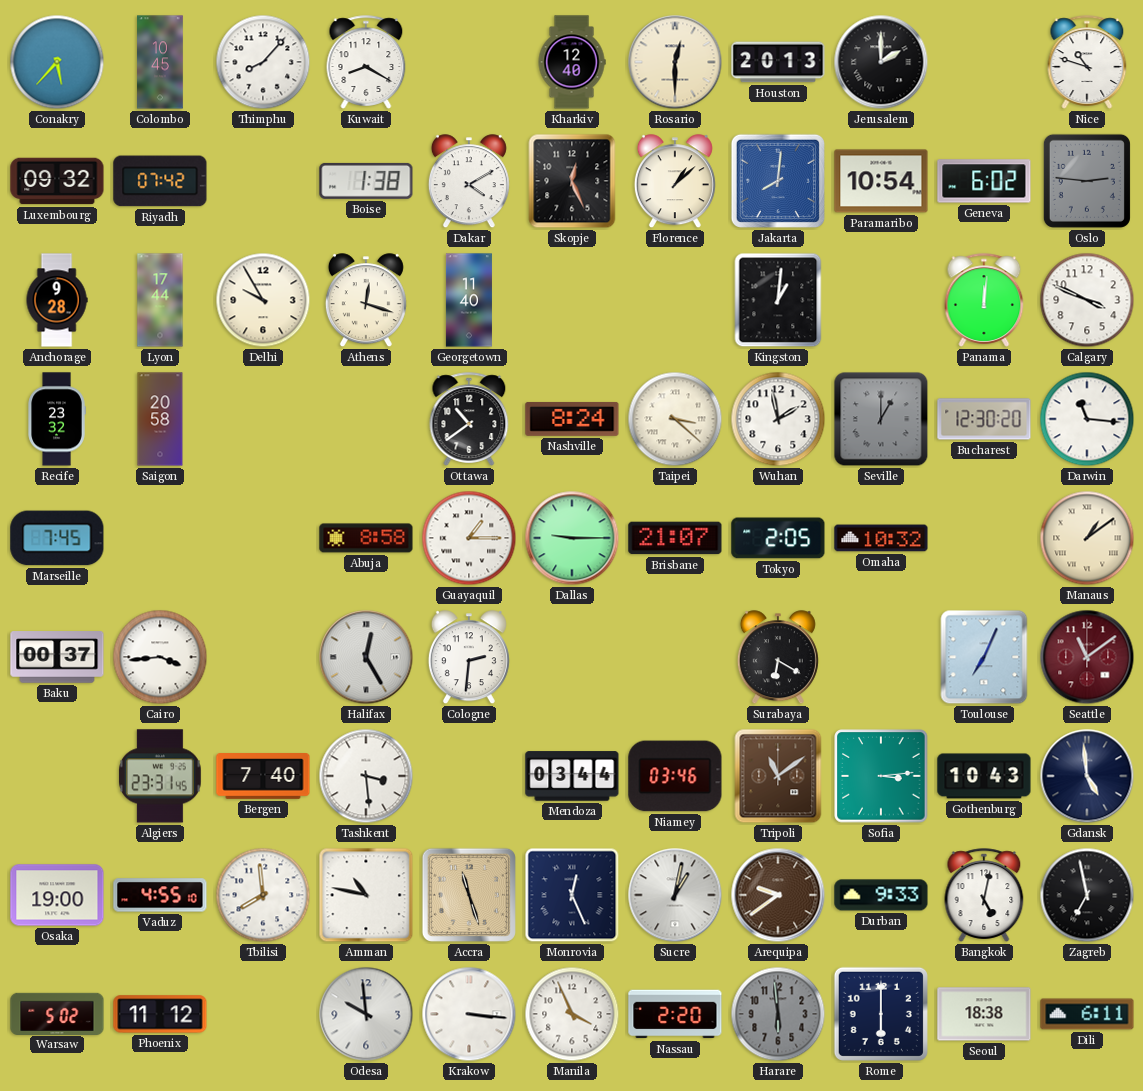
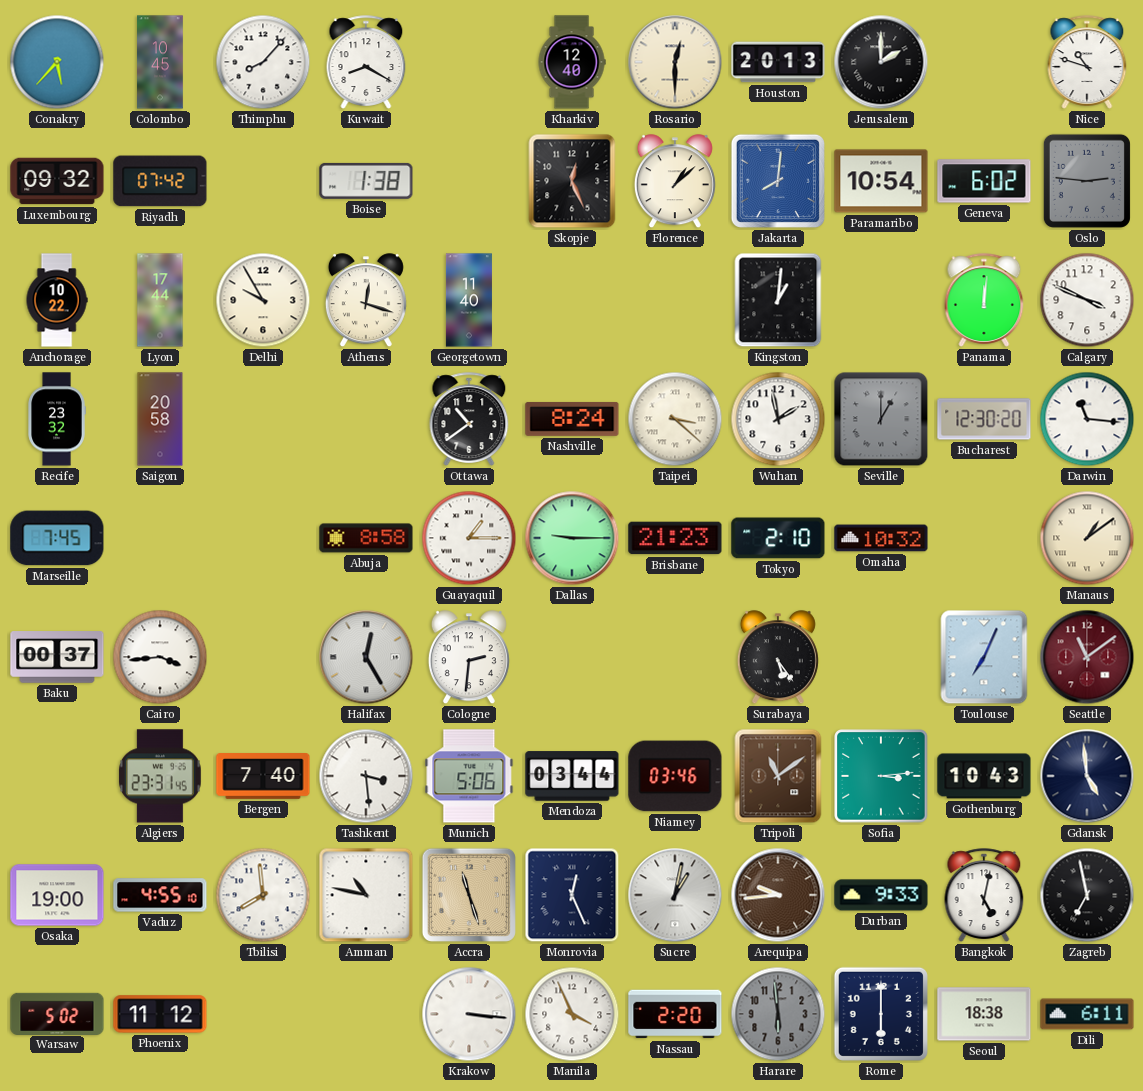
Dakar: 4:10 -> none
Anchorage: 9:28 -> 10:22
Brisbane: 21:07 -> 21:23
Tokyo: 2:05 -> 2:10
Surabaya: 6:20 -> 5:24
Munich: none -> 5:06
Arequipa: 9:39 -> 9:44
Odesa: 9:59 -> none
